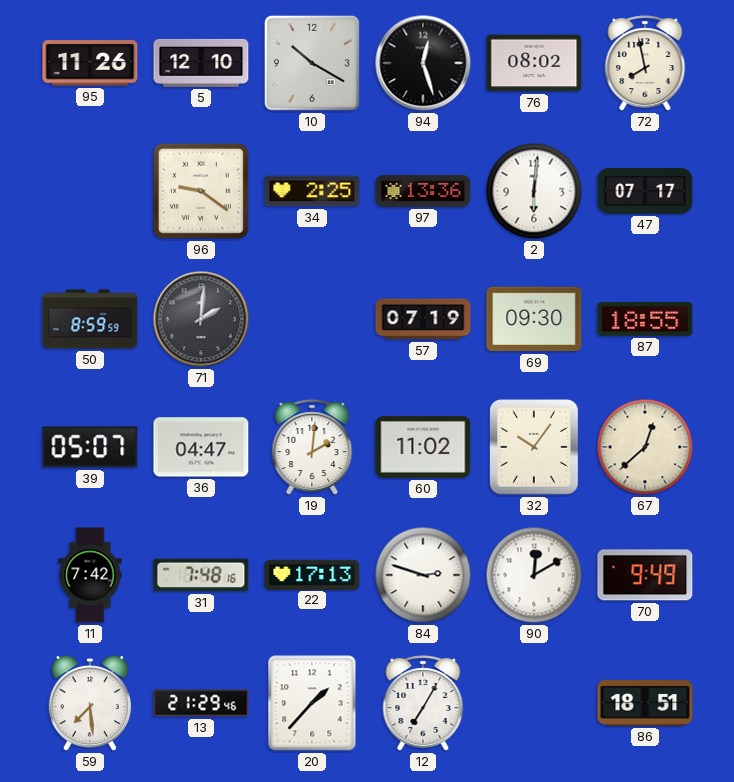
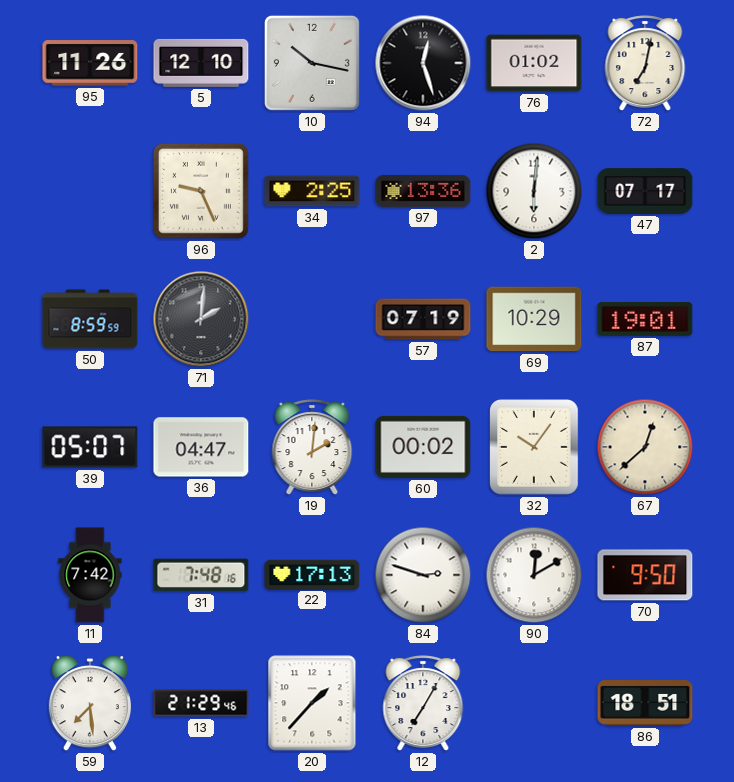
10: 10:20 -> 10:17
76: 08:02 -> 01:02
72: 7:58 -> 7:02
96: 9:21 -> 9:26
69: 09:30 -> 10:29
87: 18:55 -> 19:01
60: 11:02 -> 00:02
70: 9:49 -> 9:50
